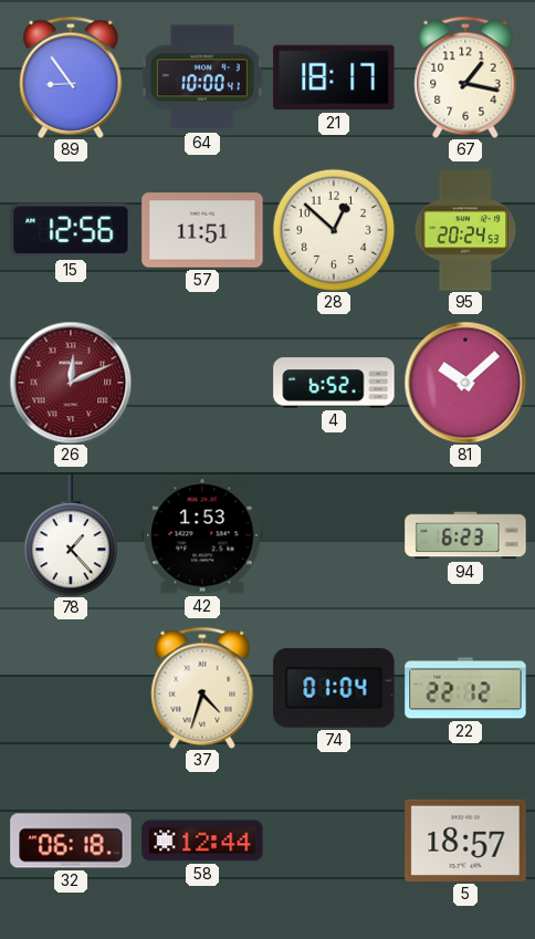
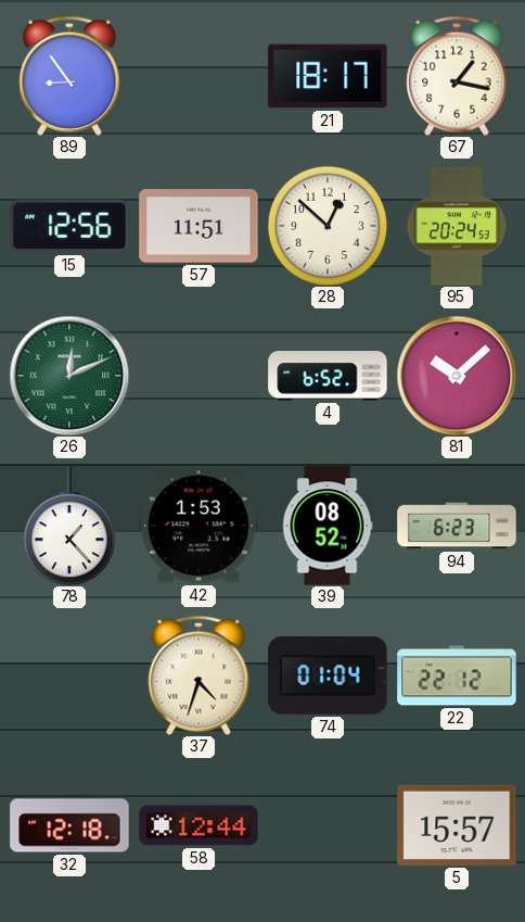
64: 10:00 -> none
26 dial: burgundy -> green
39: none -> 08:52
32: 06:18 -> 12:18
5: 18:57 -> 15:57
